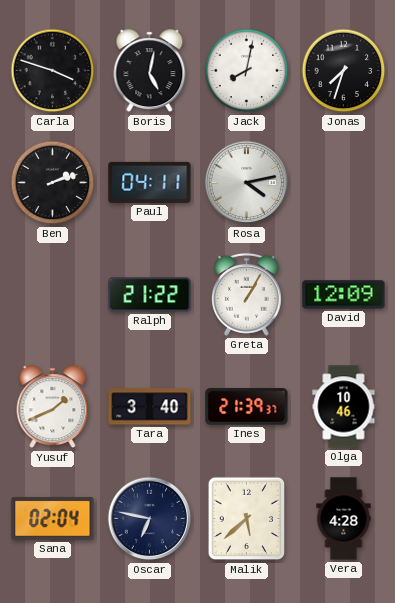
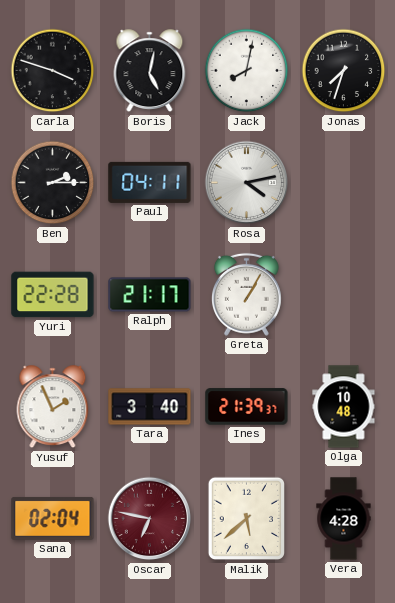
Ben: 2:12 -> 2:15
Yuri: none -> 22:28
Ralph: 21:22 -> 21:17
David: 12:09 -> none
Yusuf: 1:41 -> 1:56
Olga: 10:46 -> 10:48
Oscar dial: navy -> burgundy
